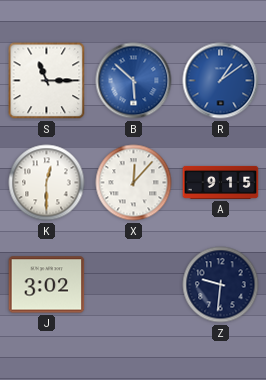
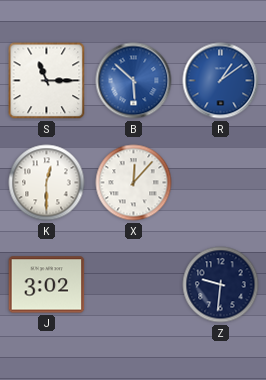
A: 9:15 -> none
